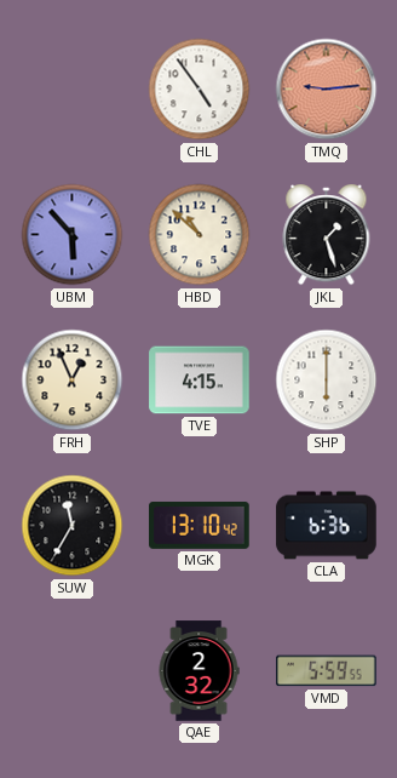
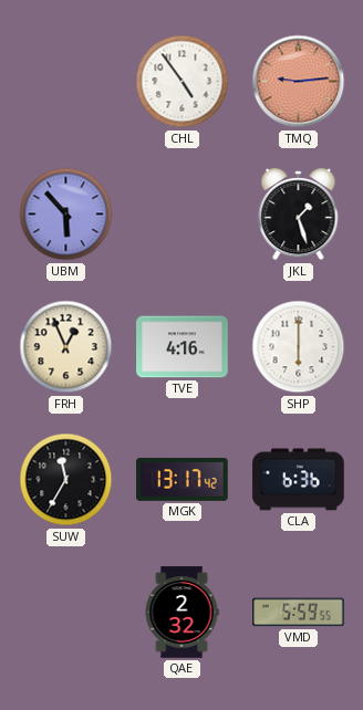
HBD: 10:52 -> none
TVE: 4:15 -> 4:16
MGK: 13:10 -> 13:17
